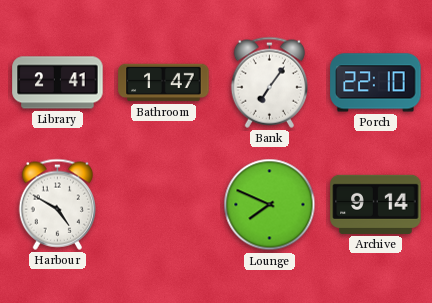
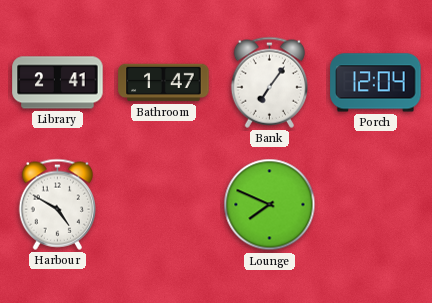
Porch: 22:10 -> 12:04
Archive: 9:14 -> none
